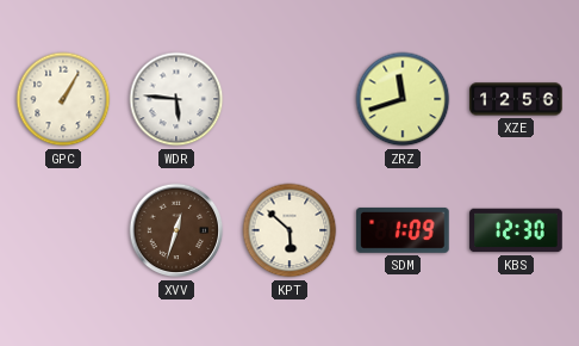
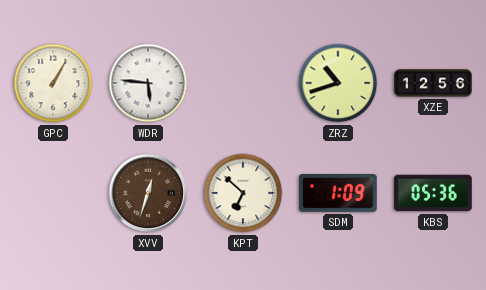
ZRZ: 11:42 -> 10:42
KPT: 5:52 -> 6:52
KBS: 12:30 -> 05:36
